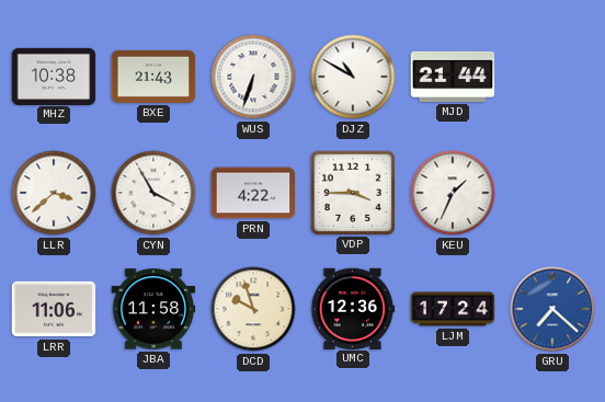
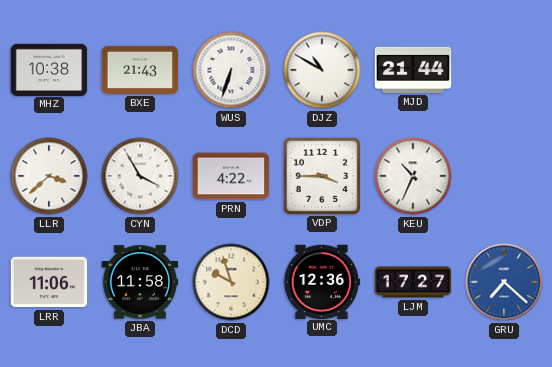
KEU: 1:34 -> 10:34
LJM: 17:24 -> 17:27
